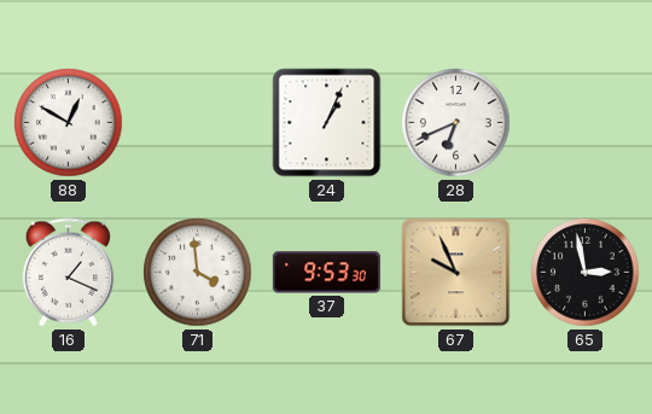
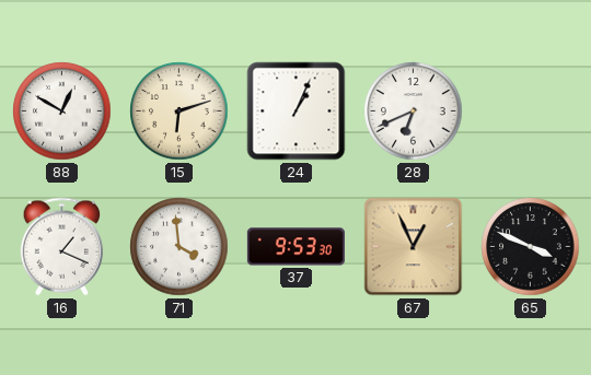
15: none -> 6:12
67: 9:56 -> 12:56
65: 2:58 -> 3:49
